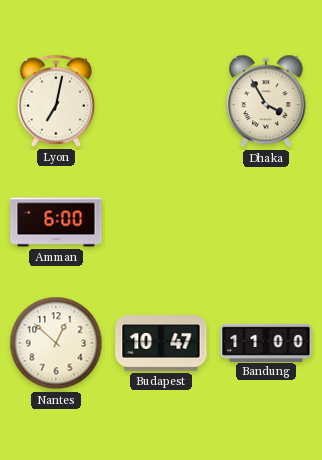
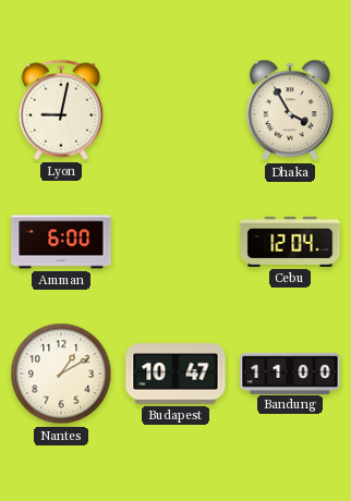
Lyon: 7:02 -> 9:02
Cebu: none -> 12:04
Nantes: 12:52 -> 1:10
